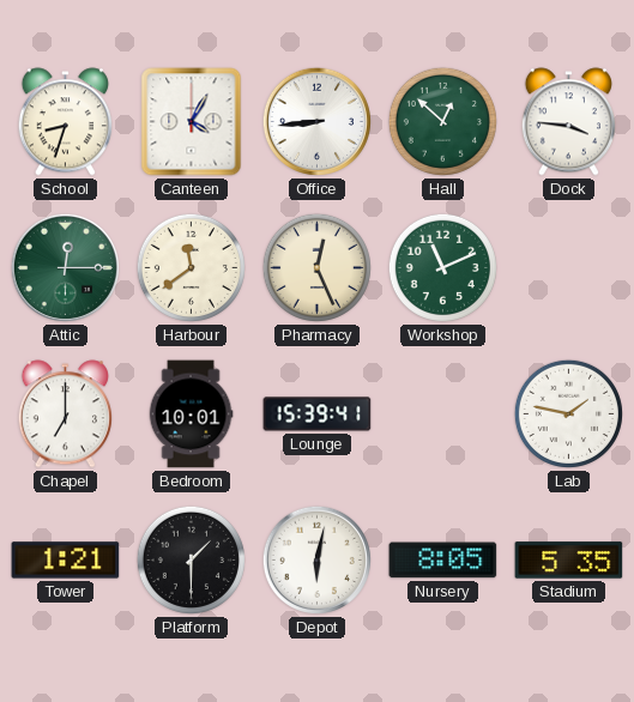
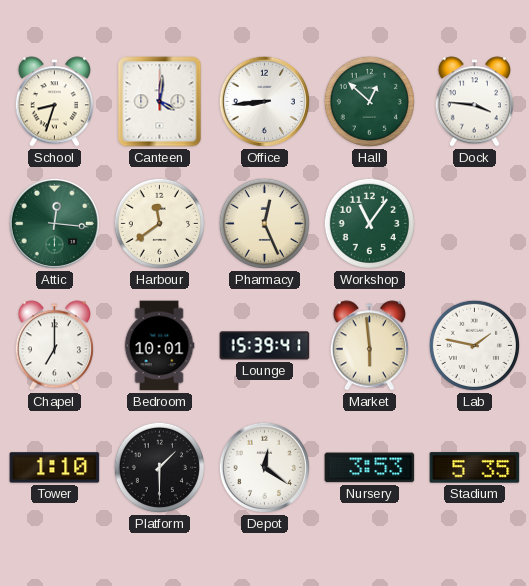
Canteen: 4:05 -> 4:01
Attic: 12:15 -> 12:16
Workshop: 11:11 -> 11:06
Market: none -> 5:59
Tower: 1:21 -> 1:10
Depot: 6:02 -> 12:21
Nursery: 8:05 -> 3:53
